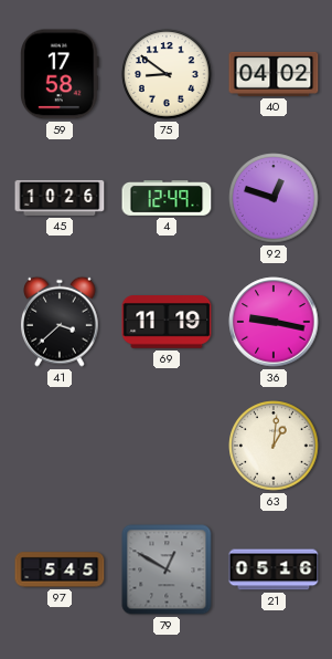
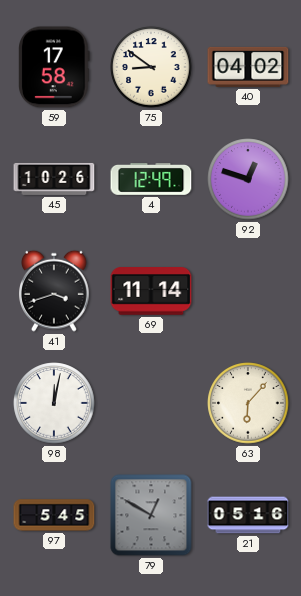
41: 3:38 -> 3:42
69: 11:19 -> 11:14
36: 9:17 -> none
98: none -> 12:02
63: 1:01 -> 6:07
